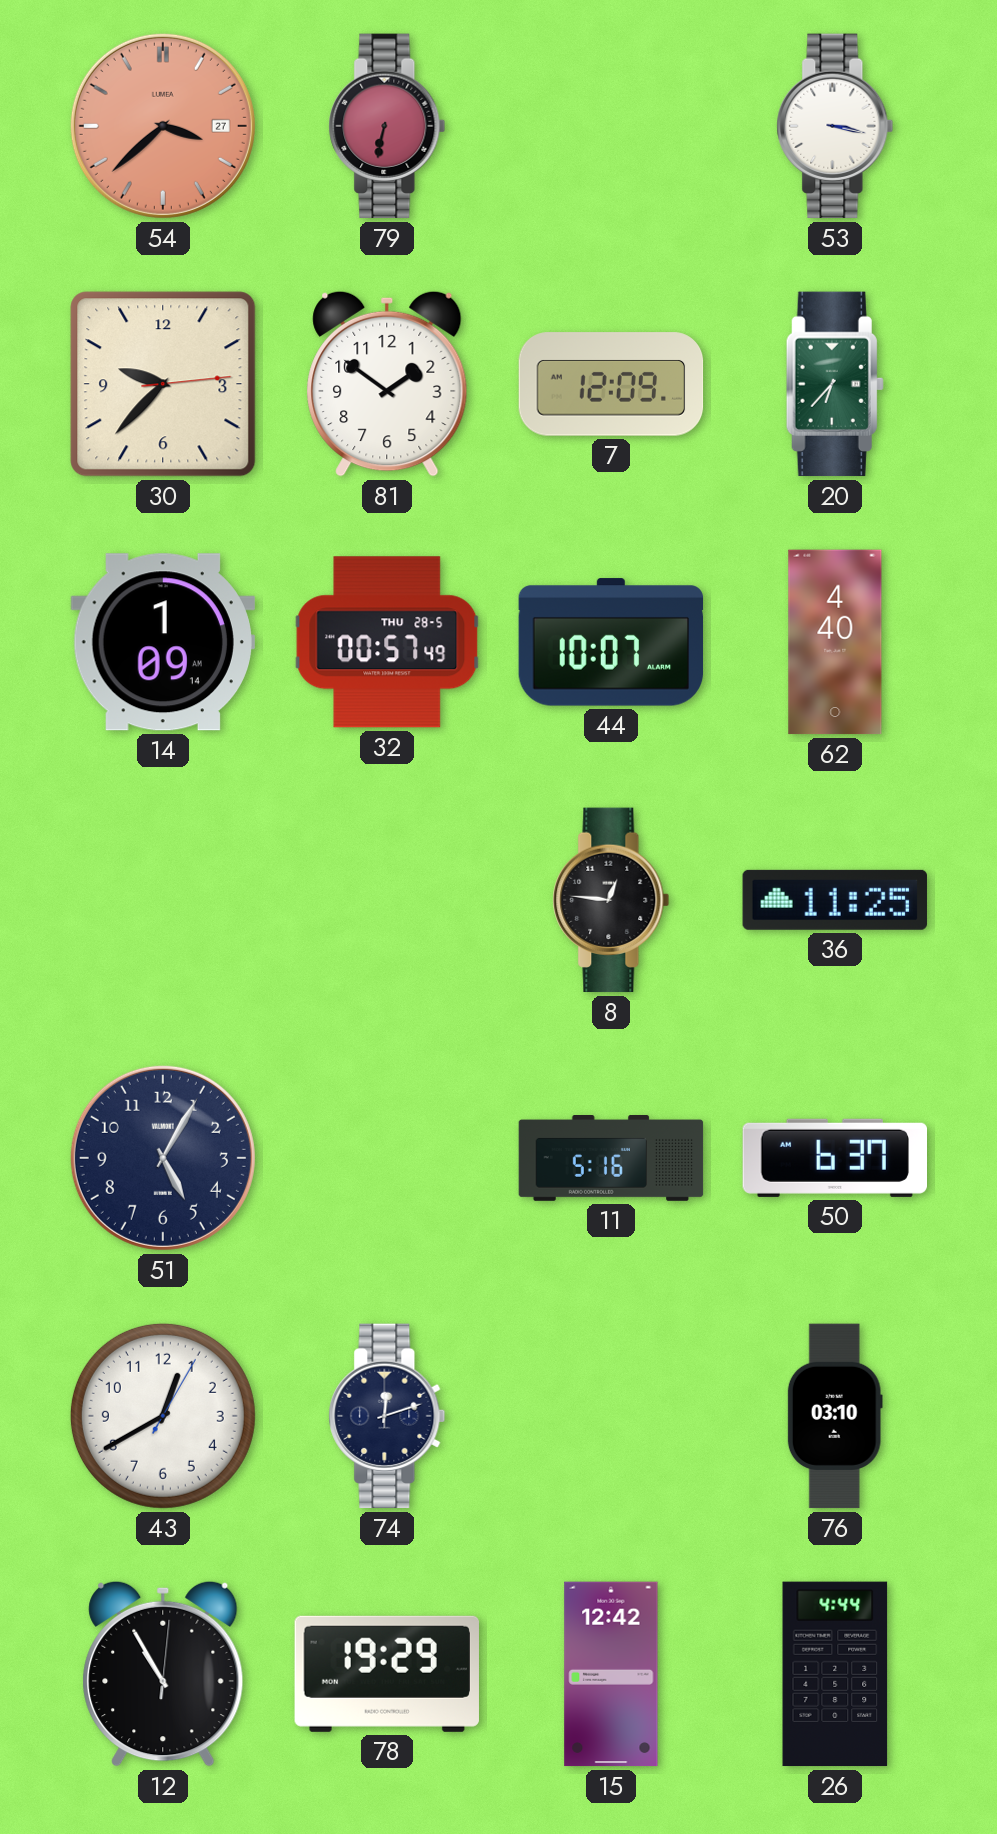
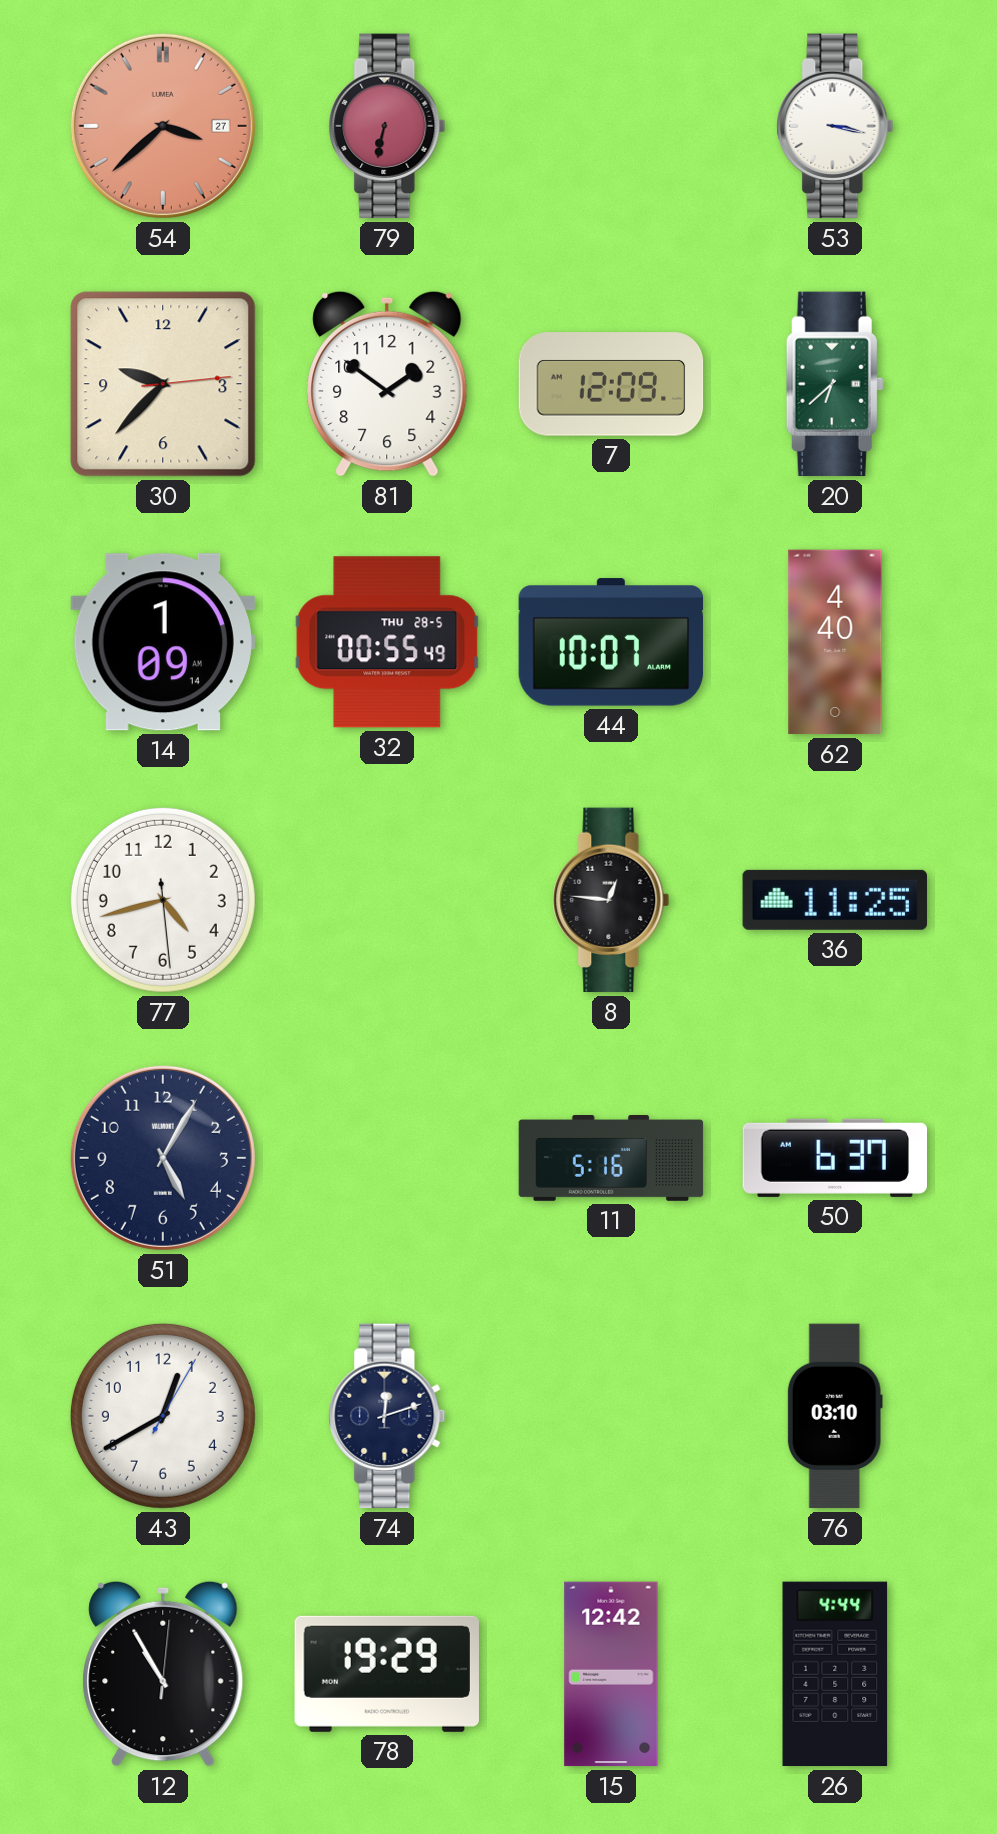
20: 6:37 -> 6:38
32: 00:57 -> 00:55
77: none -> 4:42
